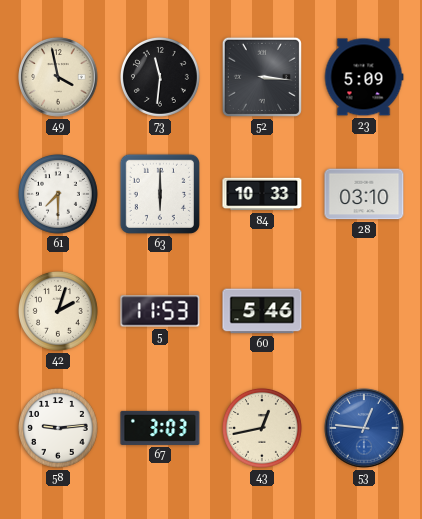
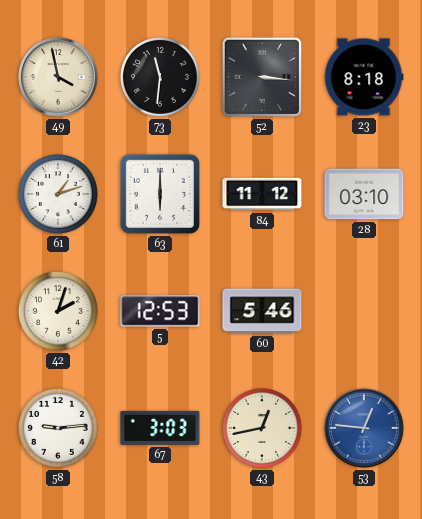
23: 5:09 -> 8:18
61: 7:30 -> 1:12
84: 10:33 -> 11:12
5: 11:53 -> 12:53
